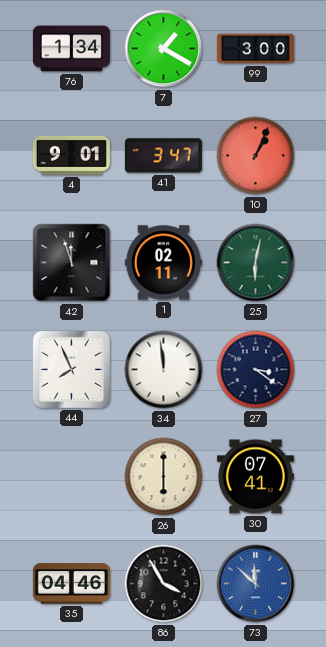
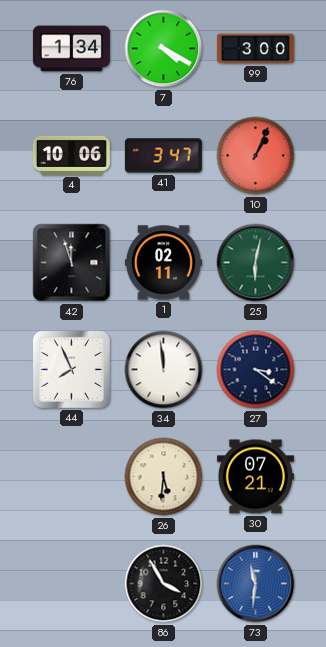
7: 1:20 -> 4:20
4: 9:01 -> 10:06
26: 6:00 -> 5:31
30: 07:41 -> 07:21
35: 04:46 -> none
73: 11:52 -> 11:31
